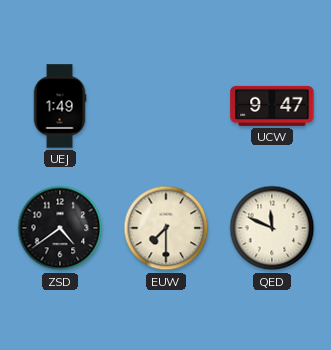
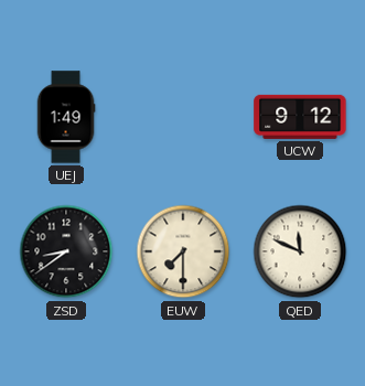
UCW: 9:47 -> 9:12
ZSD: 4:39 -> 8:39
